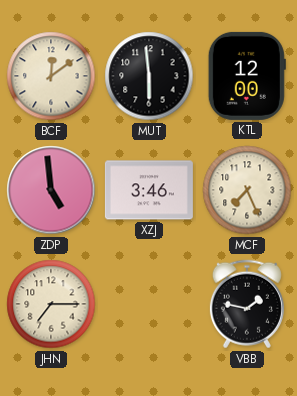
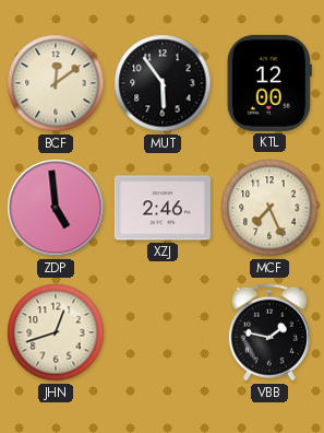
MUT: 5:59 -> 5:54
XZJ: 3:46 -> 2:46
JHN: 7:15 -> 12:42
